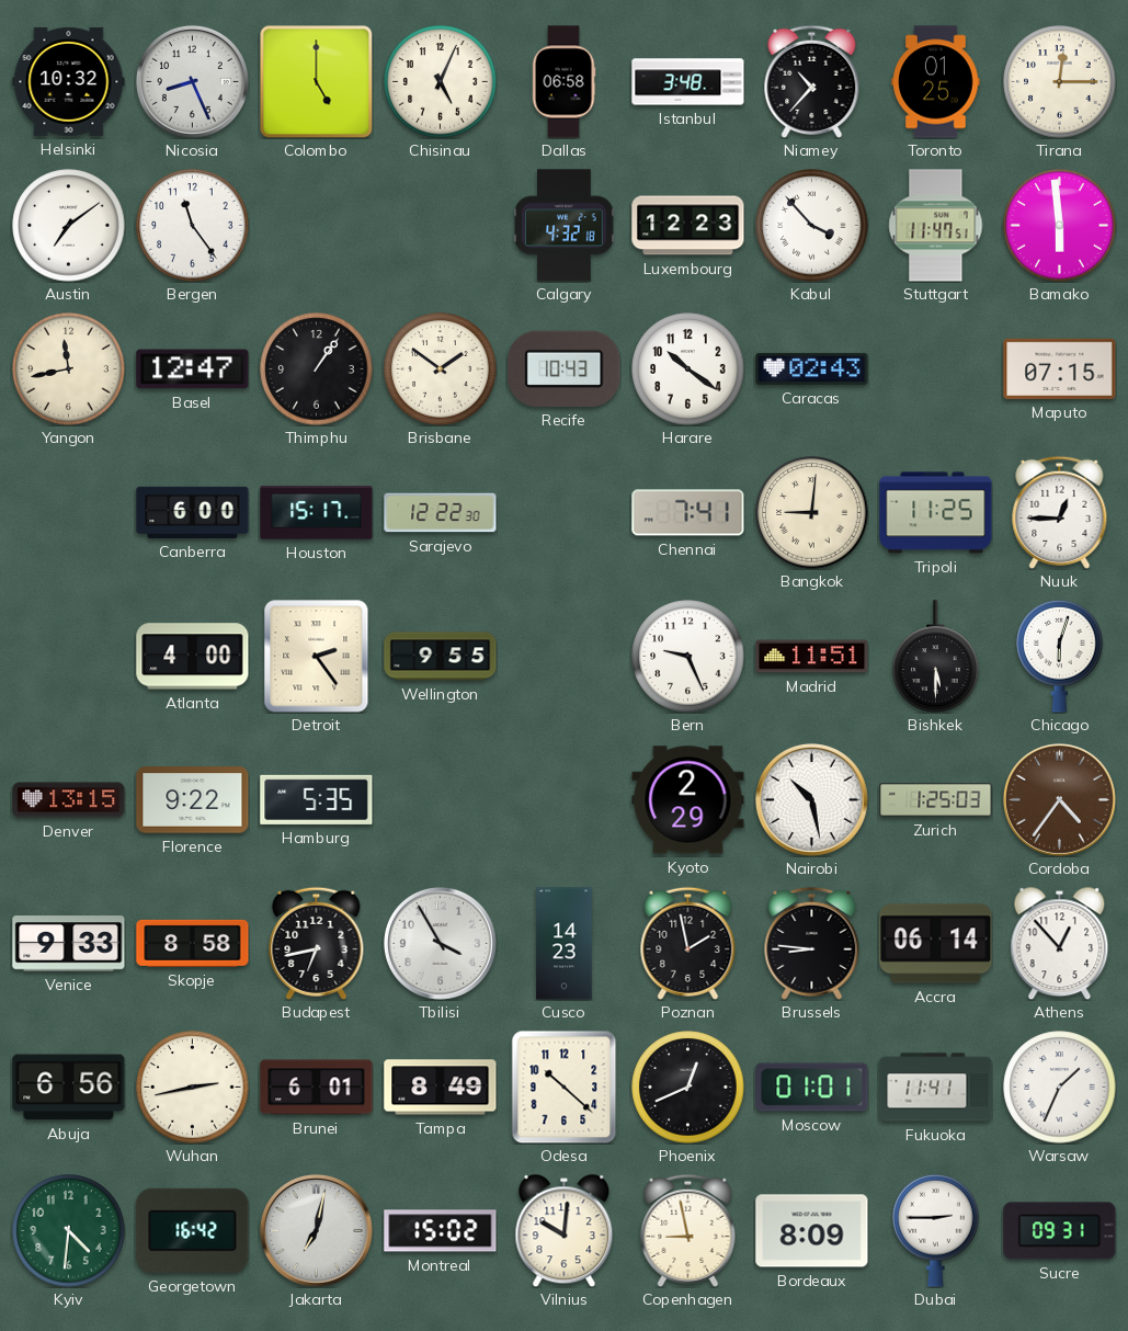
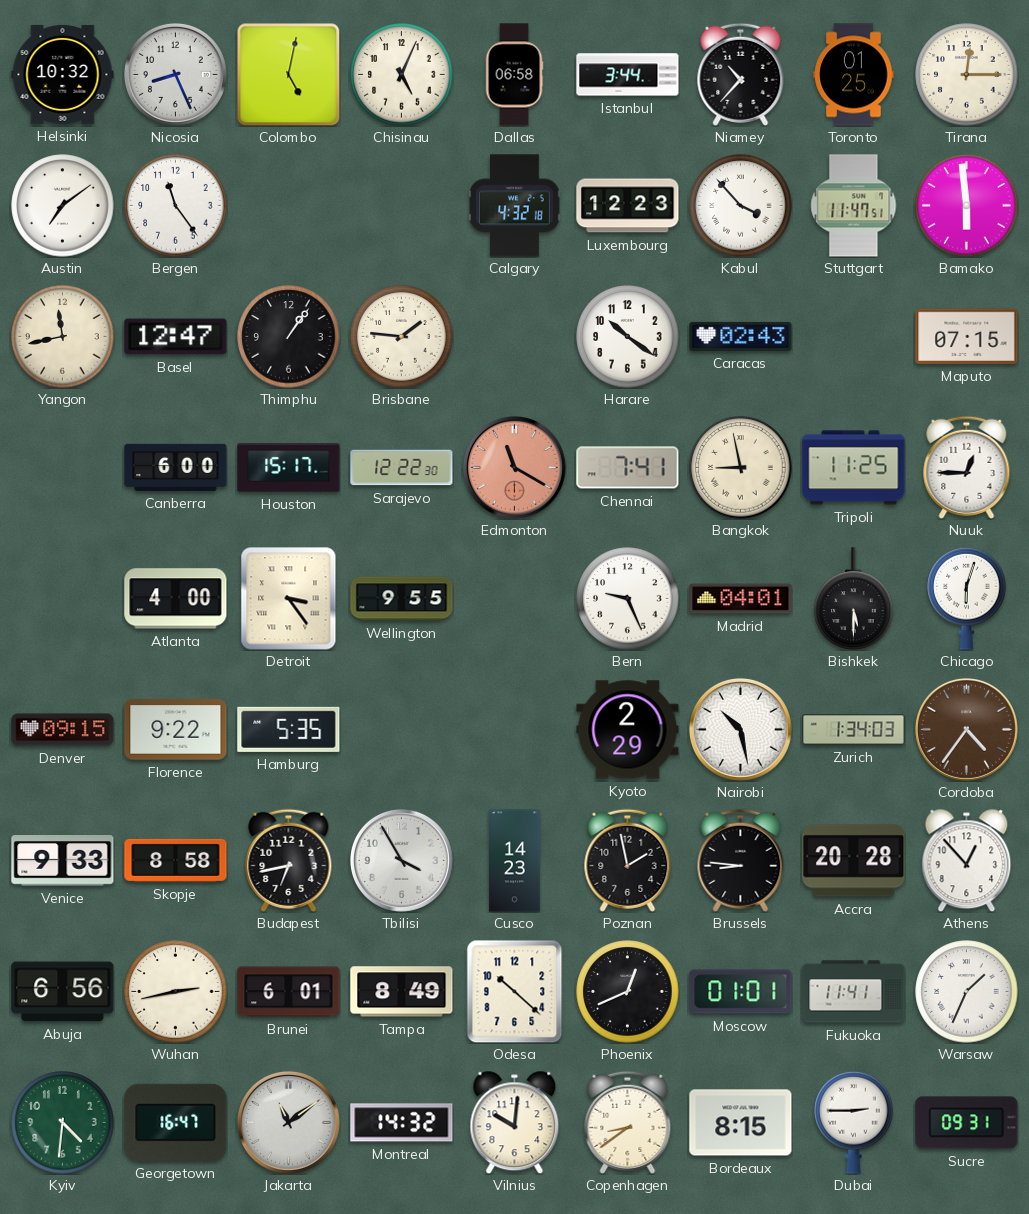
Colombo: 5:00 -> 5:02
Istanbul: 3:48 -> 3:44
Brisbane: 1:51 -> 1:46
Recife: 10:43 -> none
Edmonton: none -> 11:20
Bangkok: 9:01 -> 8:58
Detroit: 2:24 -> 3:24
Madrid: 11:51 -> 04:01
Denver: 13:15 -> 09:15
Zurich: 1:25 -> 1:34
Accra: 06:14 -> 20:28
Georgetown: 16:42 -> 16:47
Jakarta: 7:02 -> 11:09
Montreal: 15:02 -> 14:32
Copenhagen: 8:58 -> 8:39
Bordeaux: 8:09 -> 8:15
